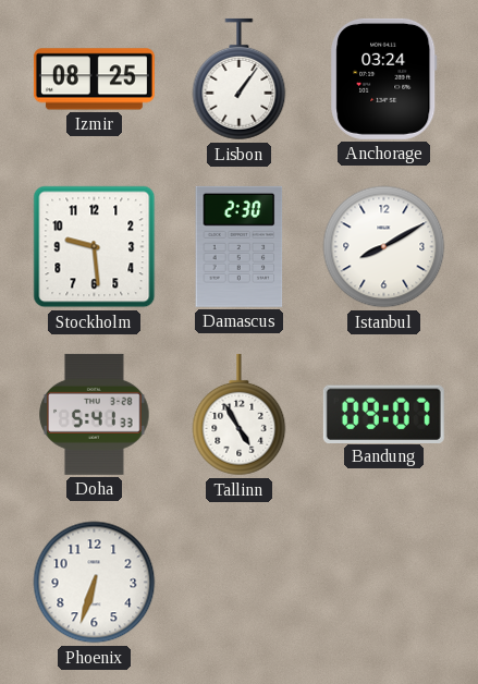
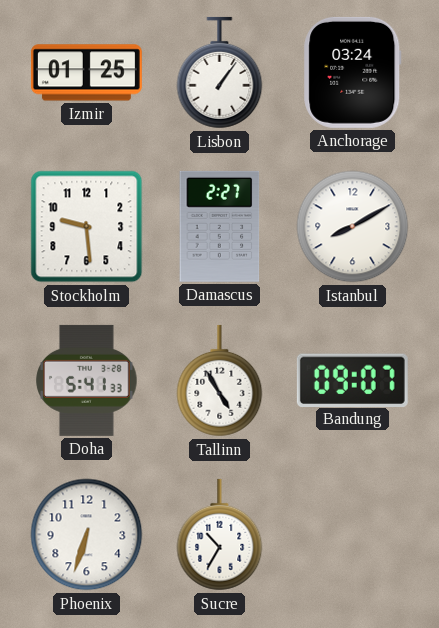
Izmir: 08:25 -> 01:25
Damascus: 2:30 -> 2:27
Sucre: none -> 10:35
